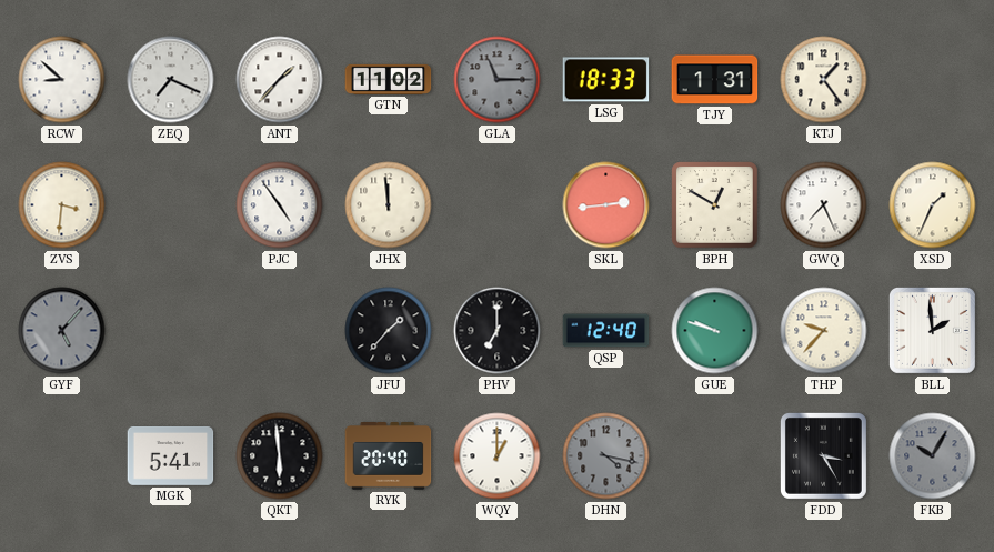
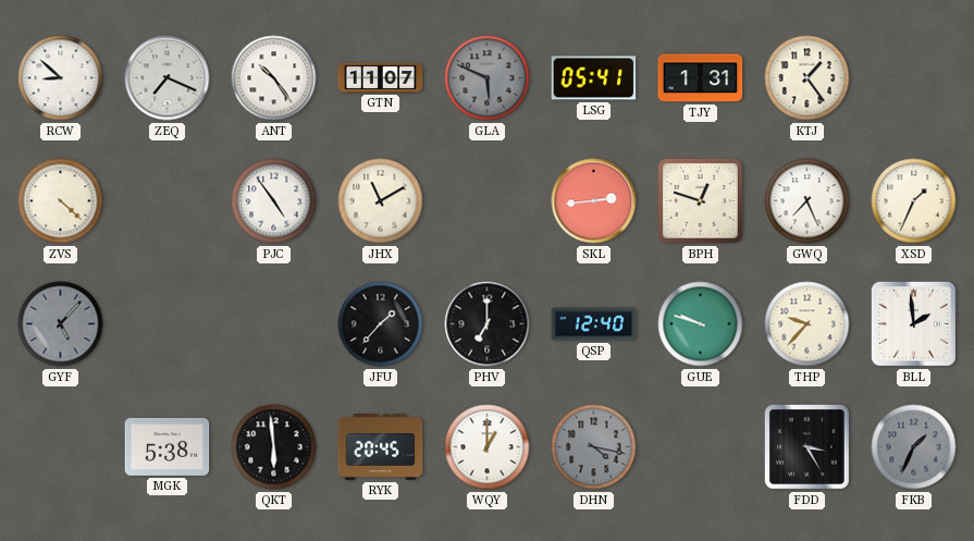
ANT: 1:37 -> 10:24
GTN: 11:02 -> 11:07
GLA: 11:15 -> 5:49
LSG: 18:33 -> 05:41
ZVS: 3:31 -> 4:22
JHX: 11:59 -> 11:10
BPH: 12:50 -> 12:48
MGK: 5:41 -> 5:38
RYK: 20:40 -> 20:45
FKB: 10:05 -> 1:34
